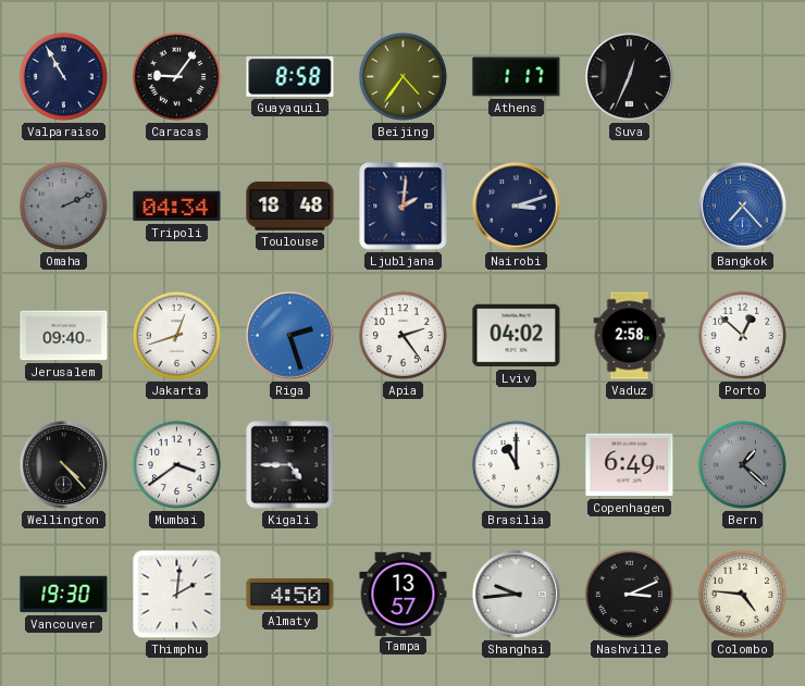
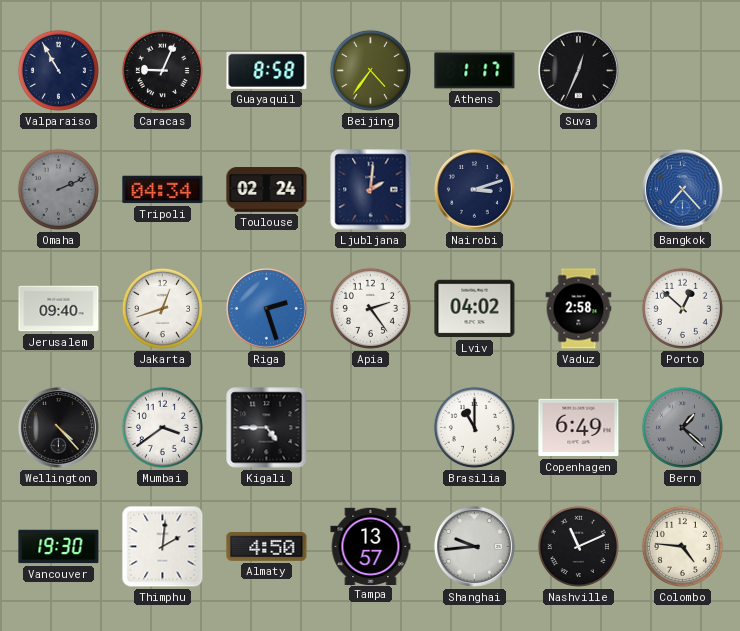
Caracas: 9:06 -> 9:04
Toulouse: 18:48 -> 02:24
Nashville: 3:11 -> 11:11
